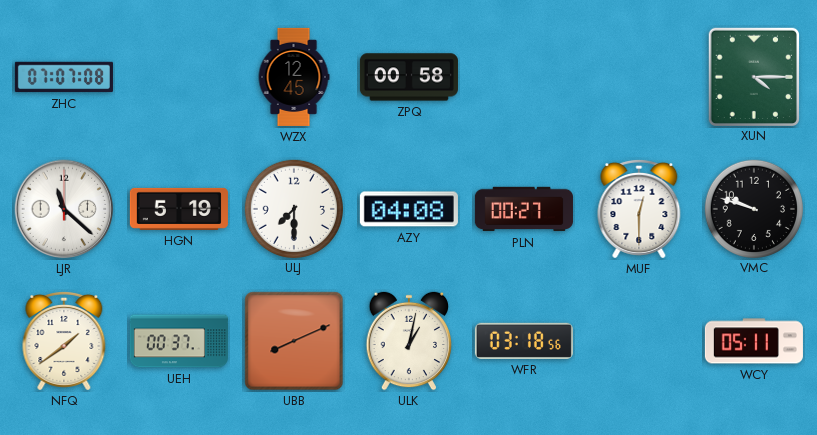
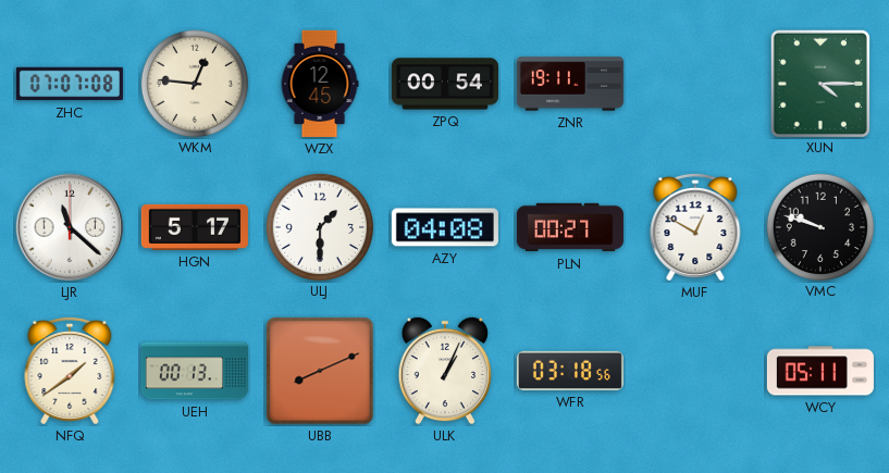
WKM: none -> 12:46
ZPQ: 00:58 -> 00:54
ZNR: none -> 19:11
HGN: 5:19 -> 5:17
ULJ: 7:30 -> 1:30
MUF: 12:30 -> 12:50
UEH: 00:37 -> 00:13
ULK: 1:02 -> 1:04
